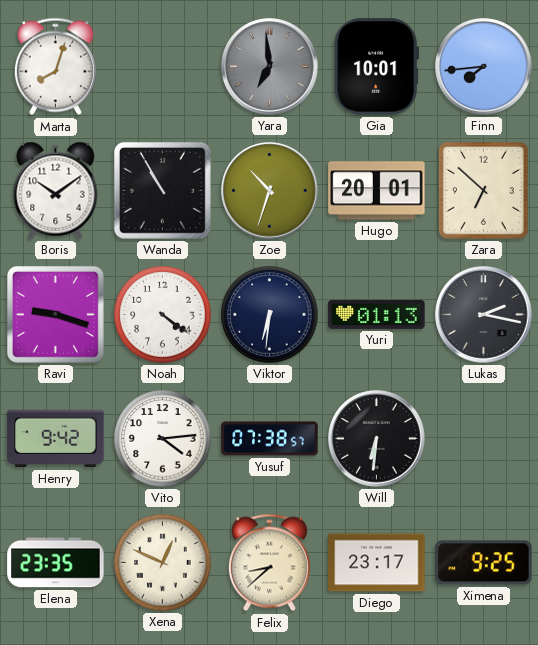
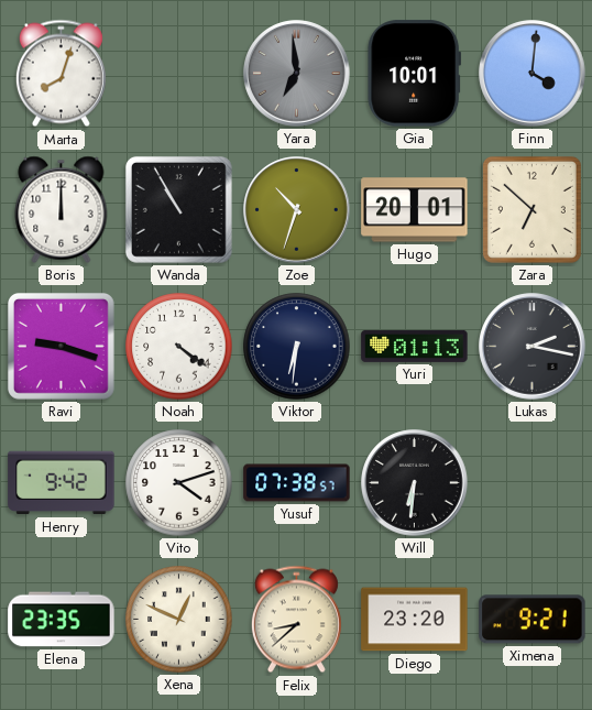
Finn: 7:44 -> 4:01
Boris: 10:09 -> 12:00
Vito: 4:14 -> 4:12
Diego: 23:17 -> 23:20
Ximena: 9:25 -> 9:21
